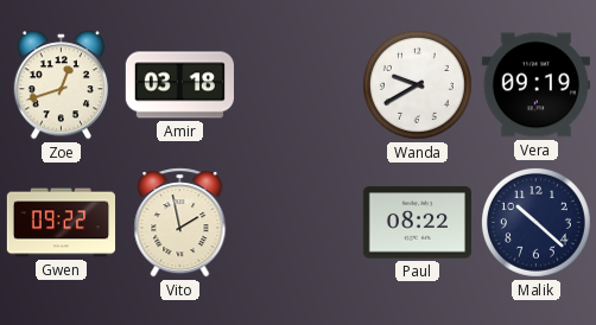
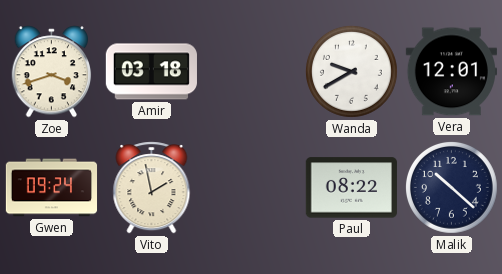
Zoe: 12:42 -> 3:42
Vera: 09:19 -> 12:01
Gwen: 09:22 -> 09:24
